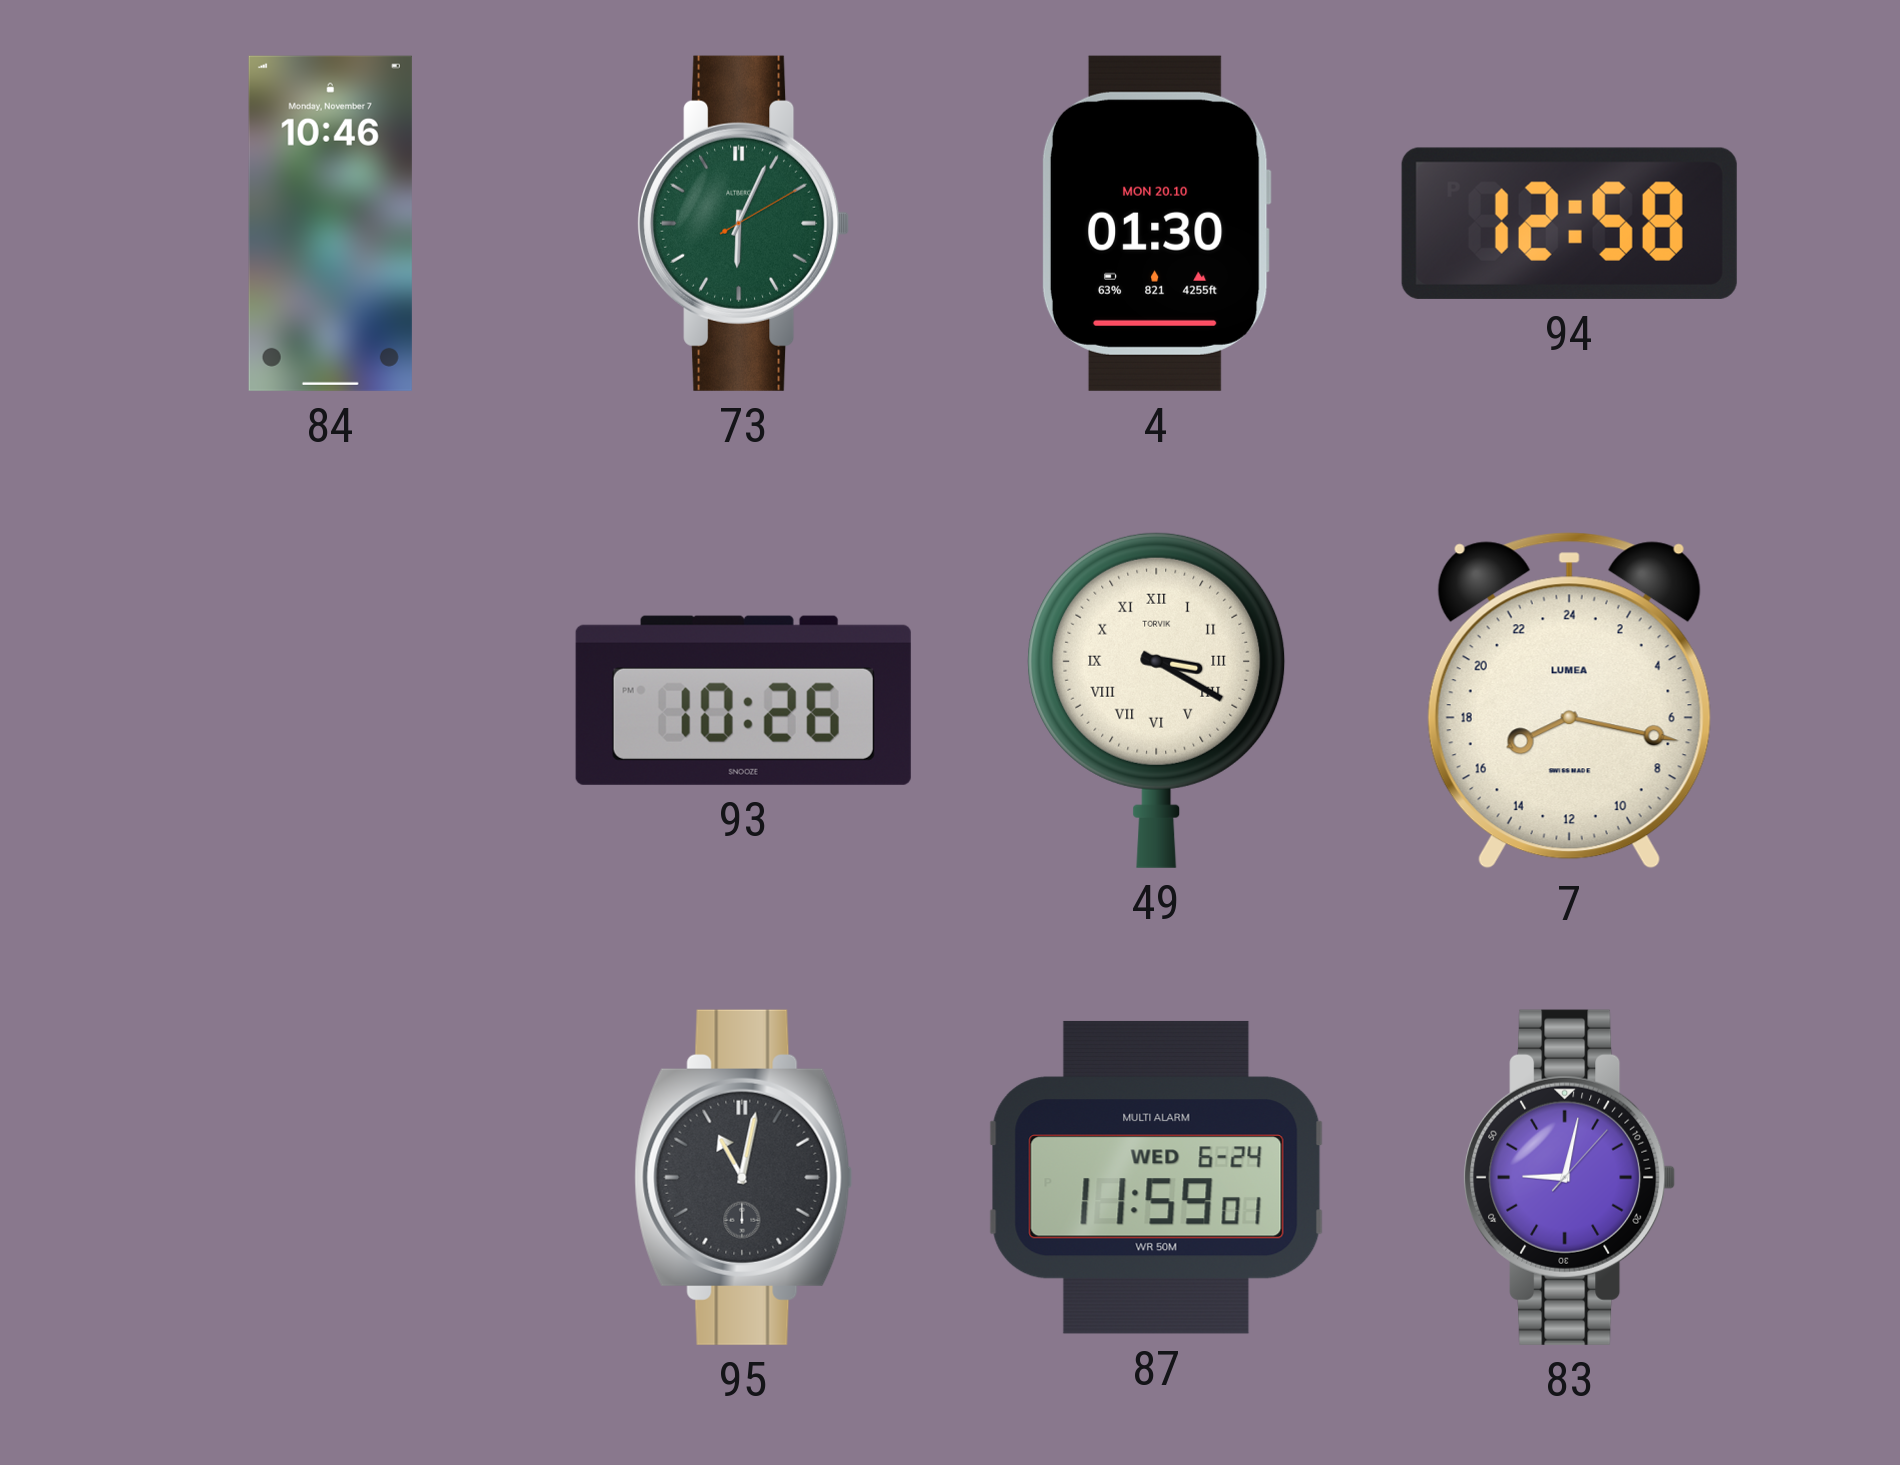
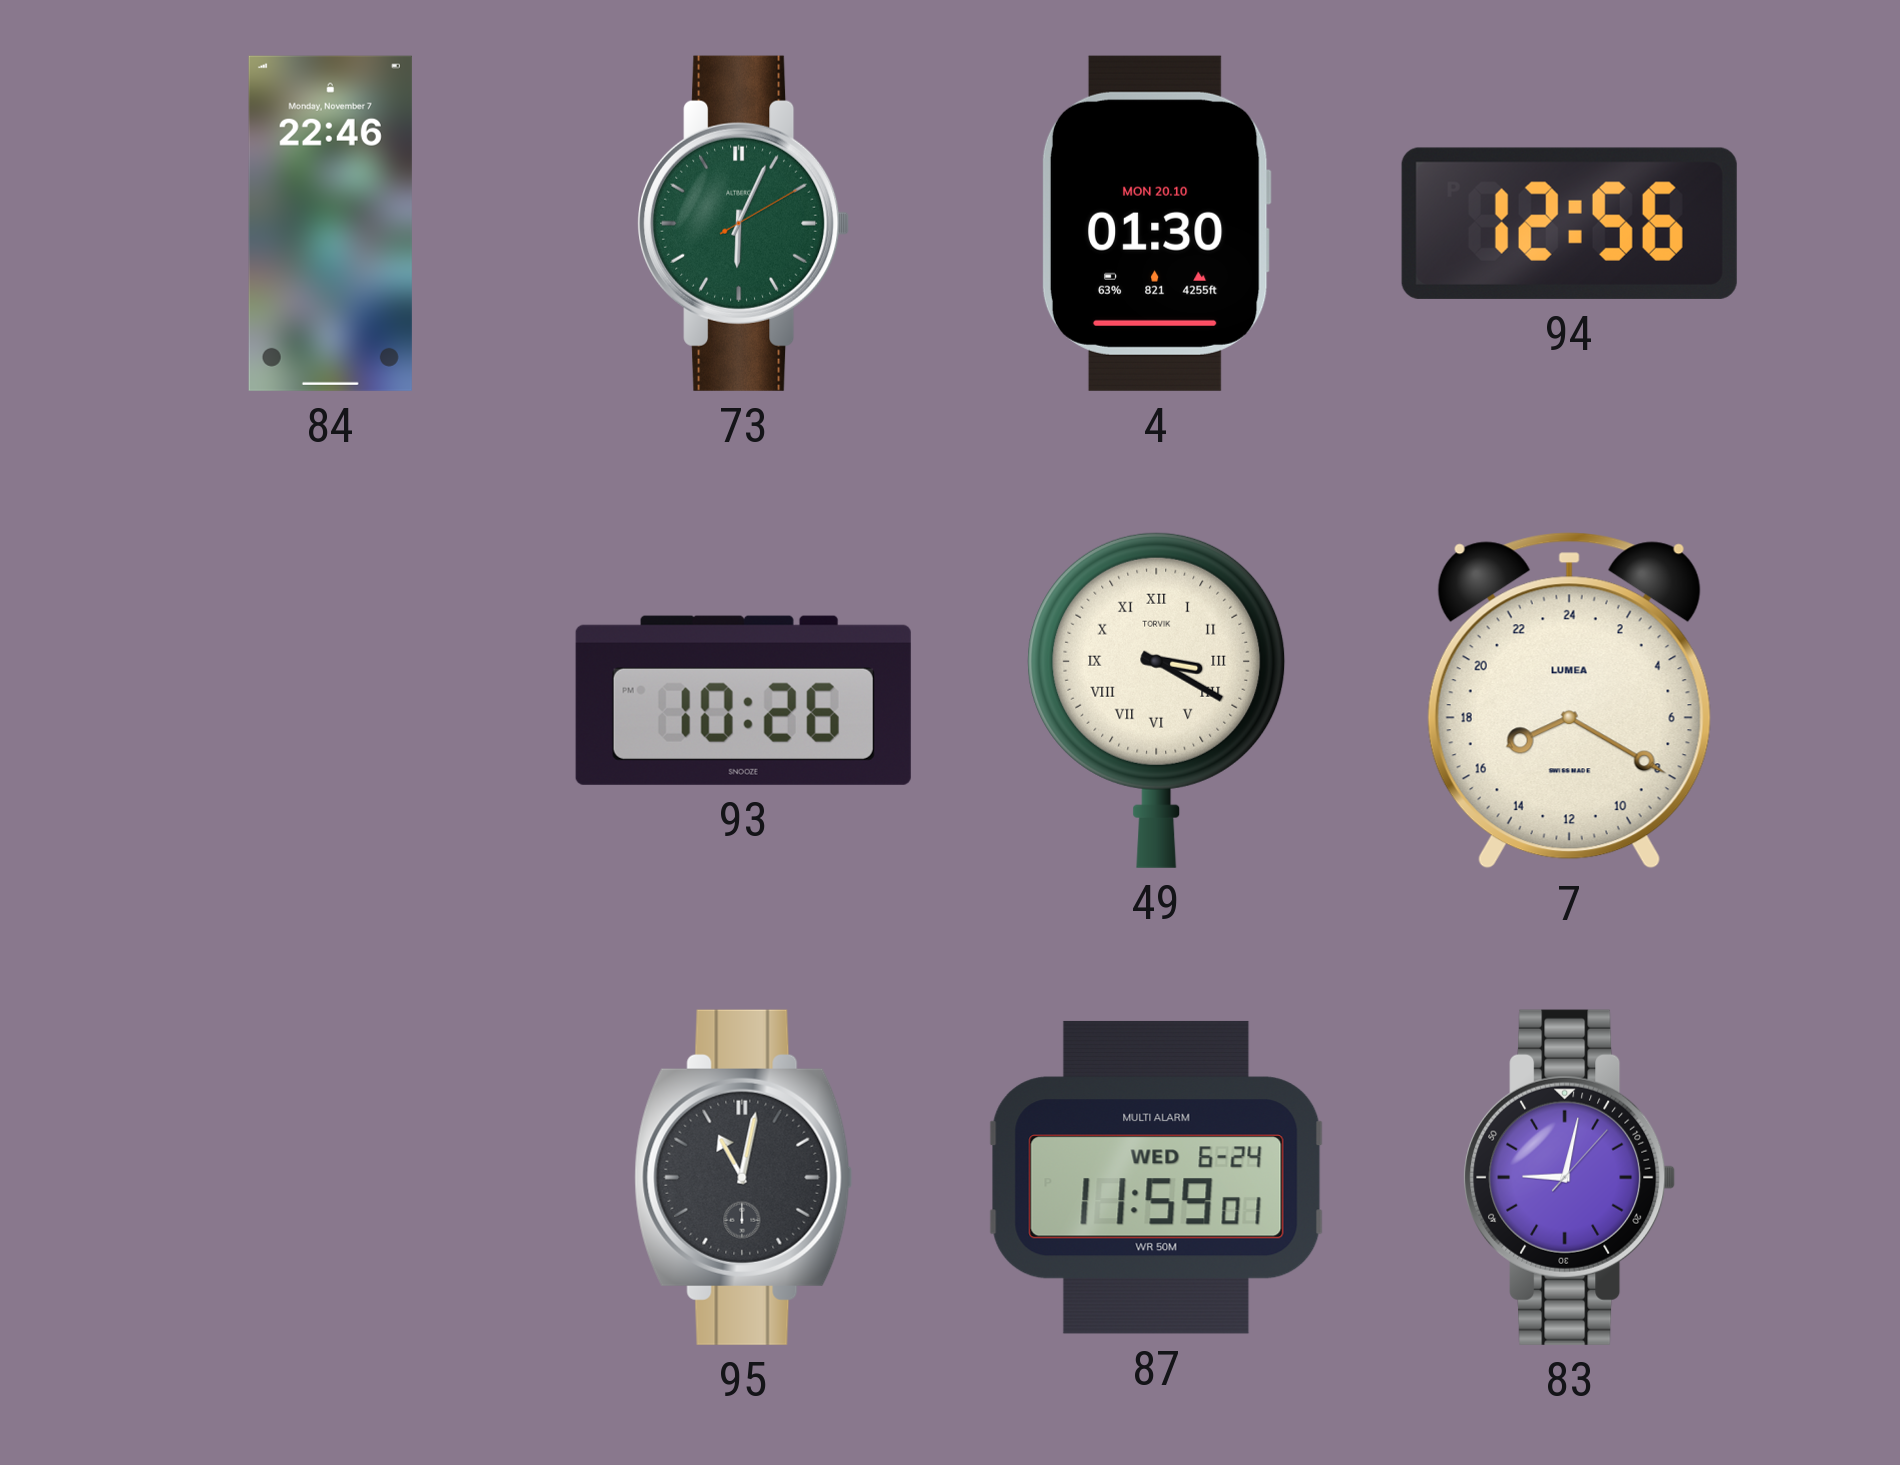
84: 10:46 -> 22:46
94: 12:58 -> 12:56
7: 16:17 -> 16:20
